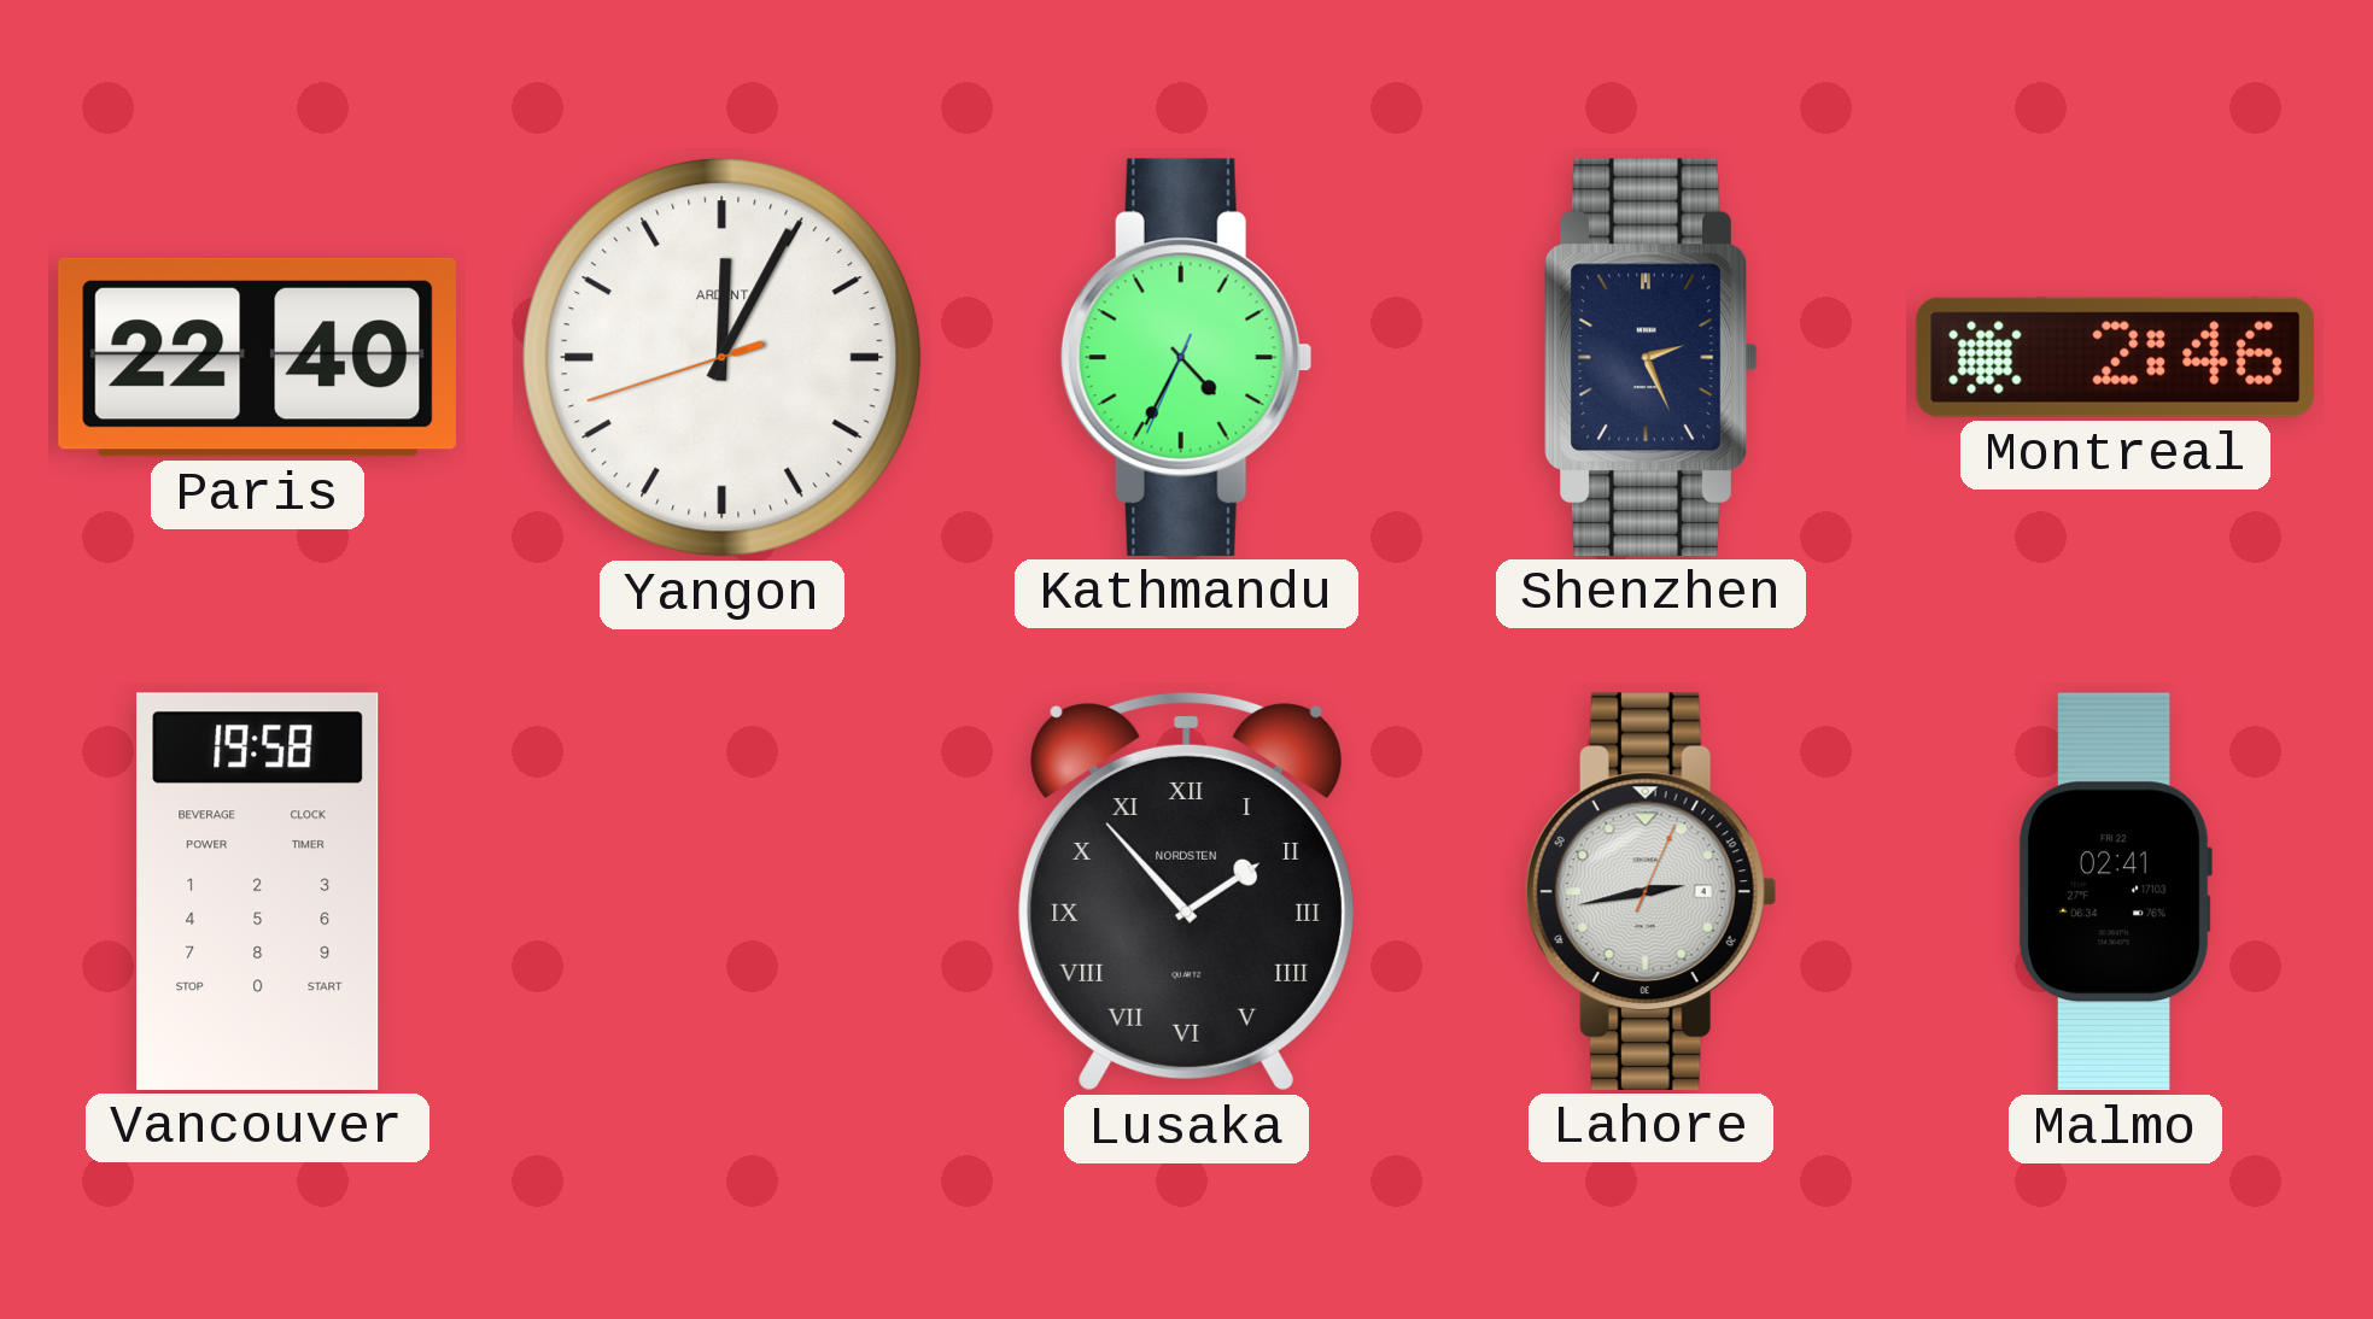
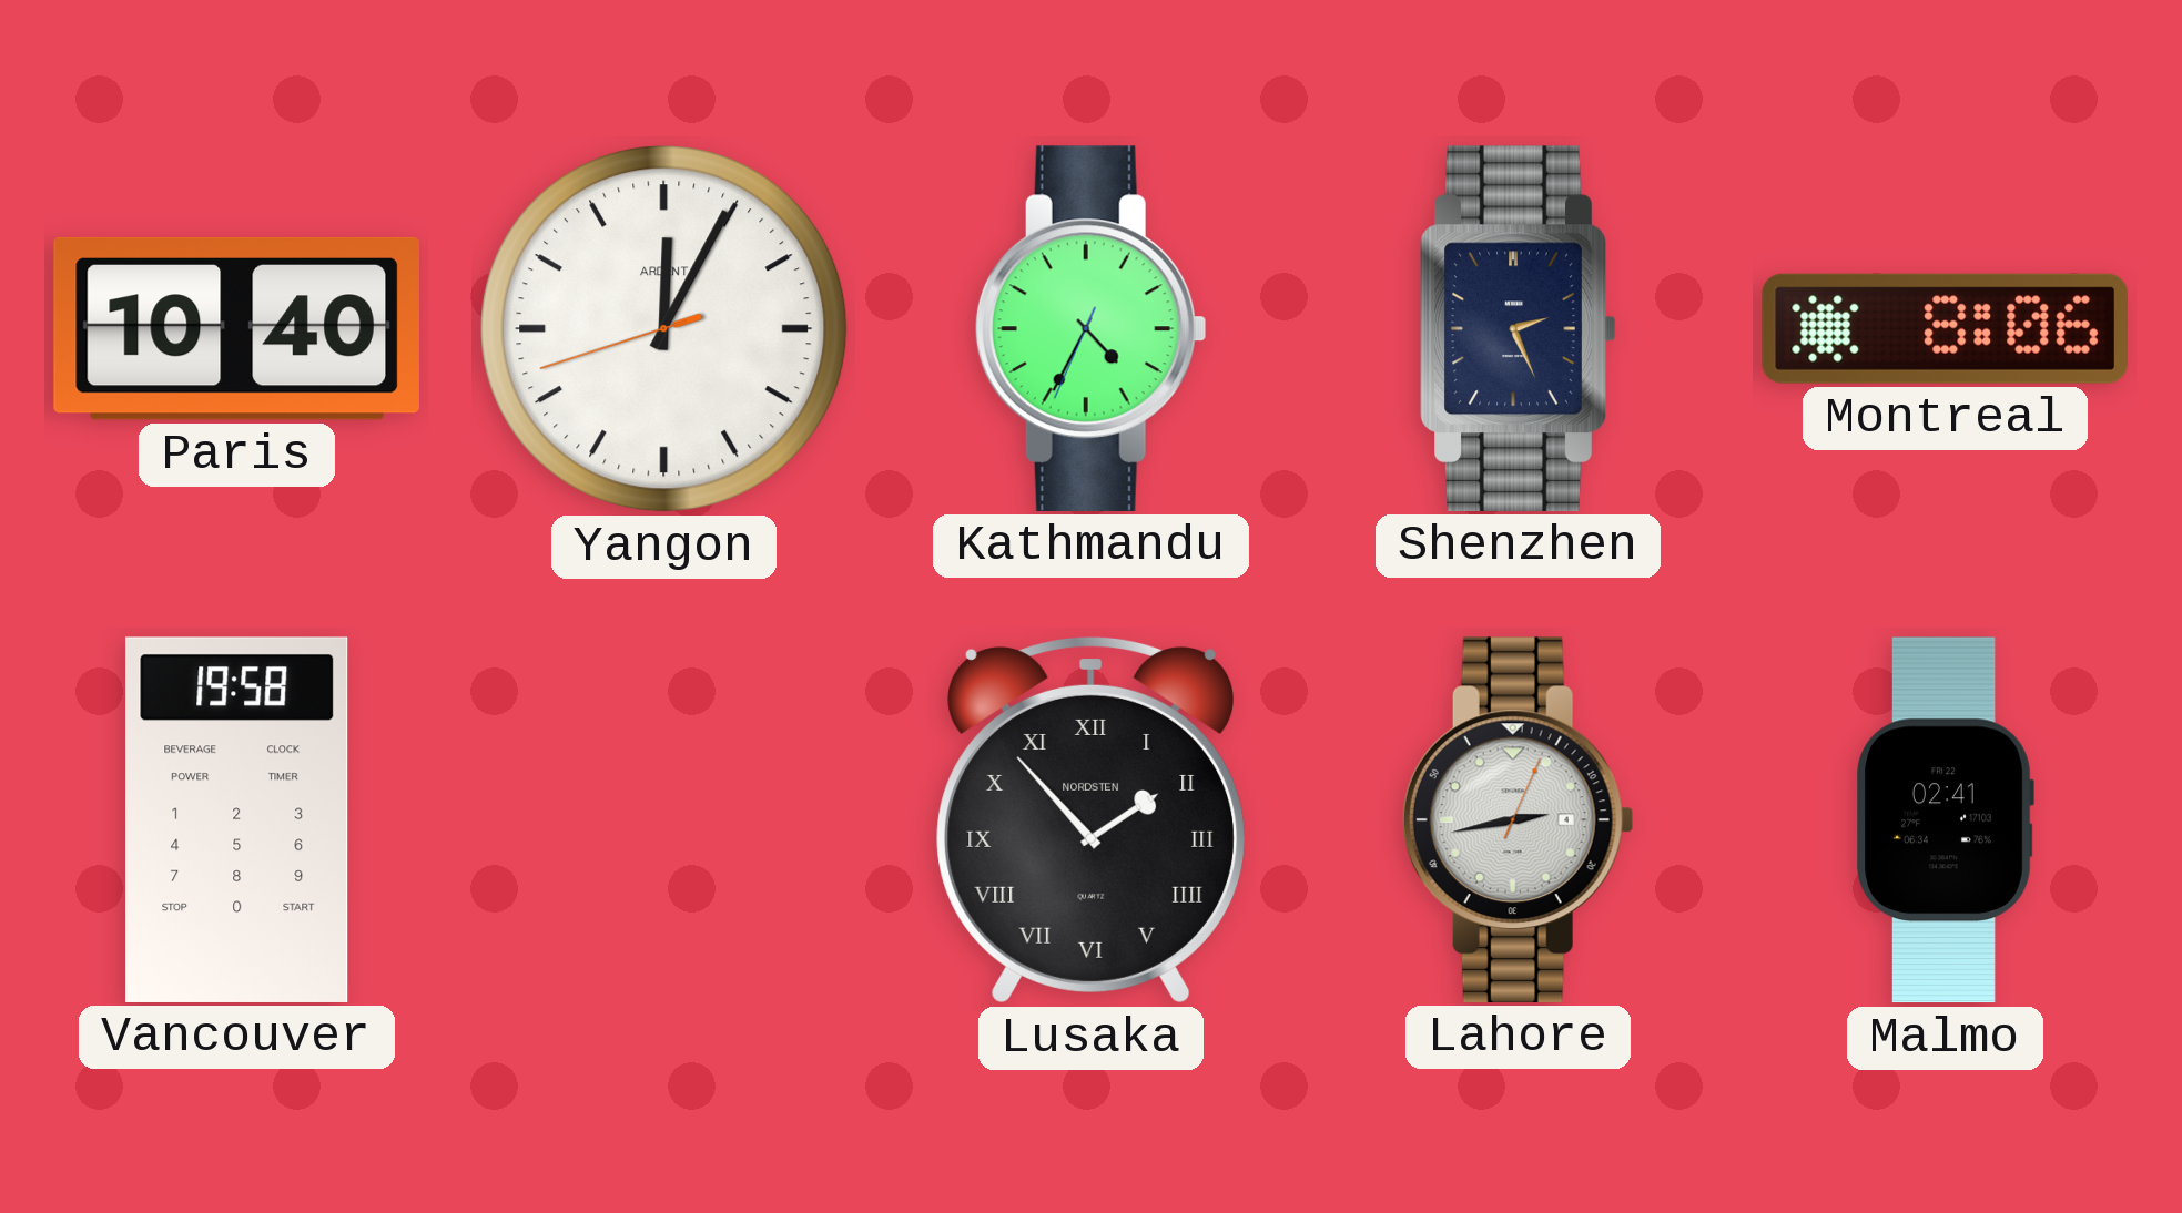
Paris: 22:40 -> 10:40
Montreal: 2:46 -> 8:06
